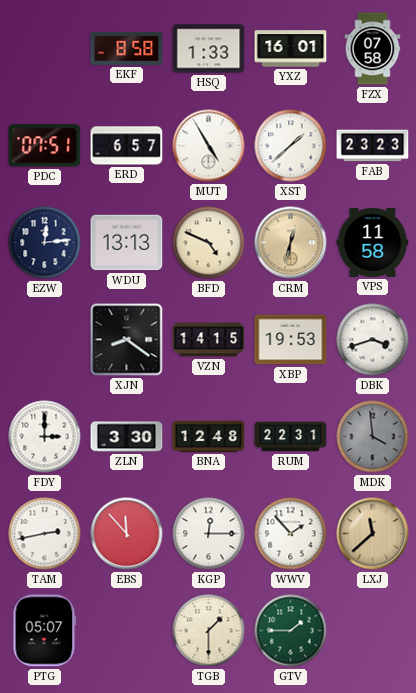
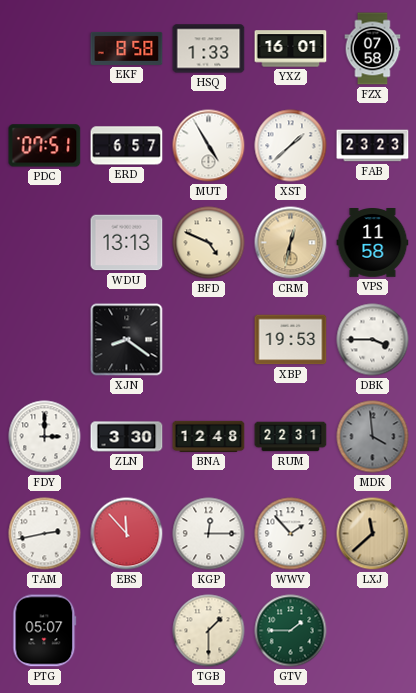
EZW: 12:14 -> none
VZN: 14:15 -> none
DBK: 3:42 -> 3:45
